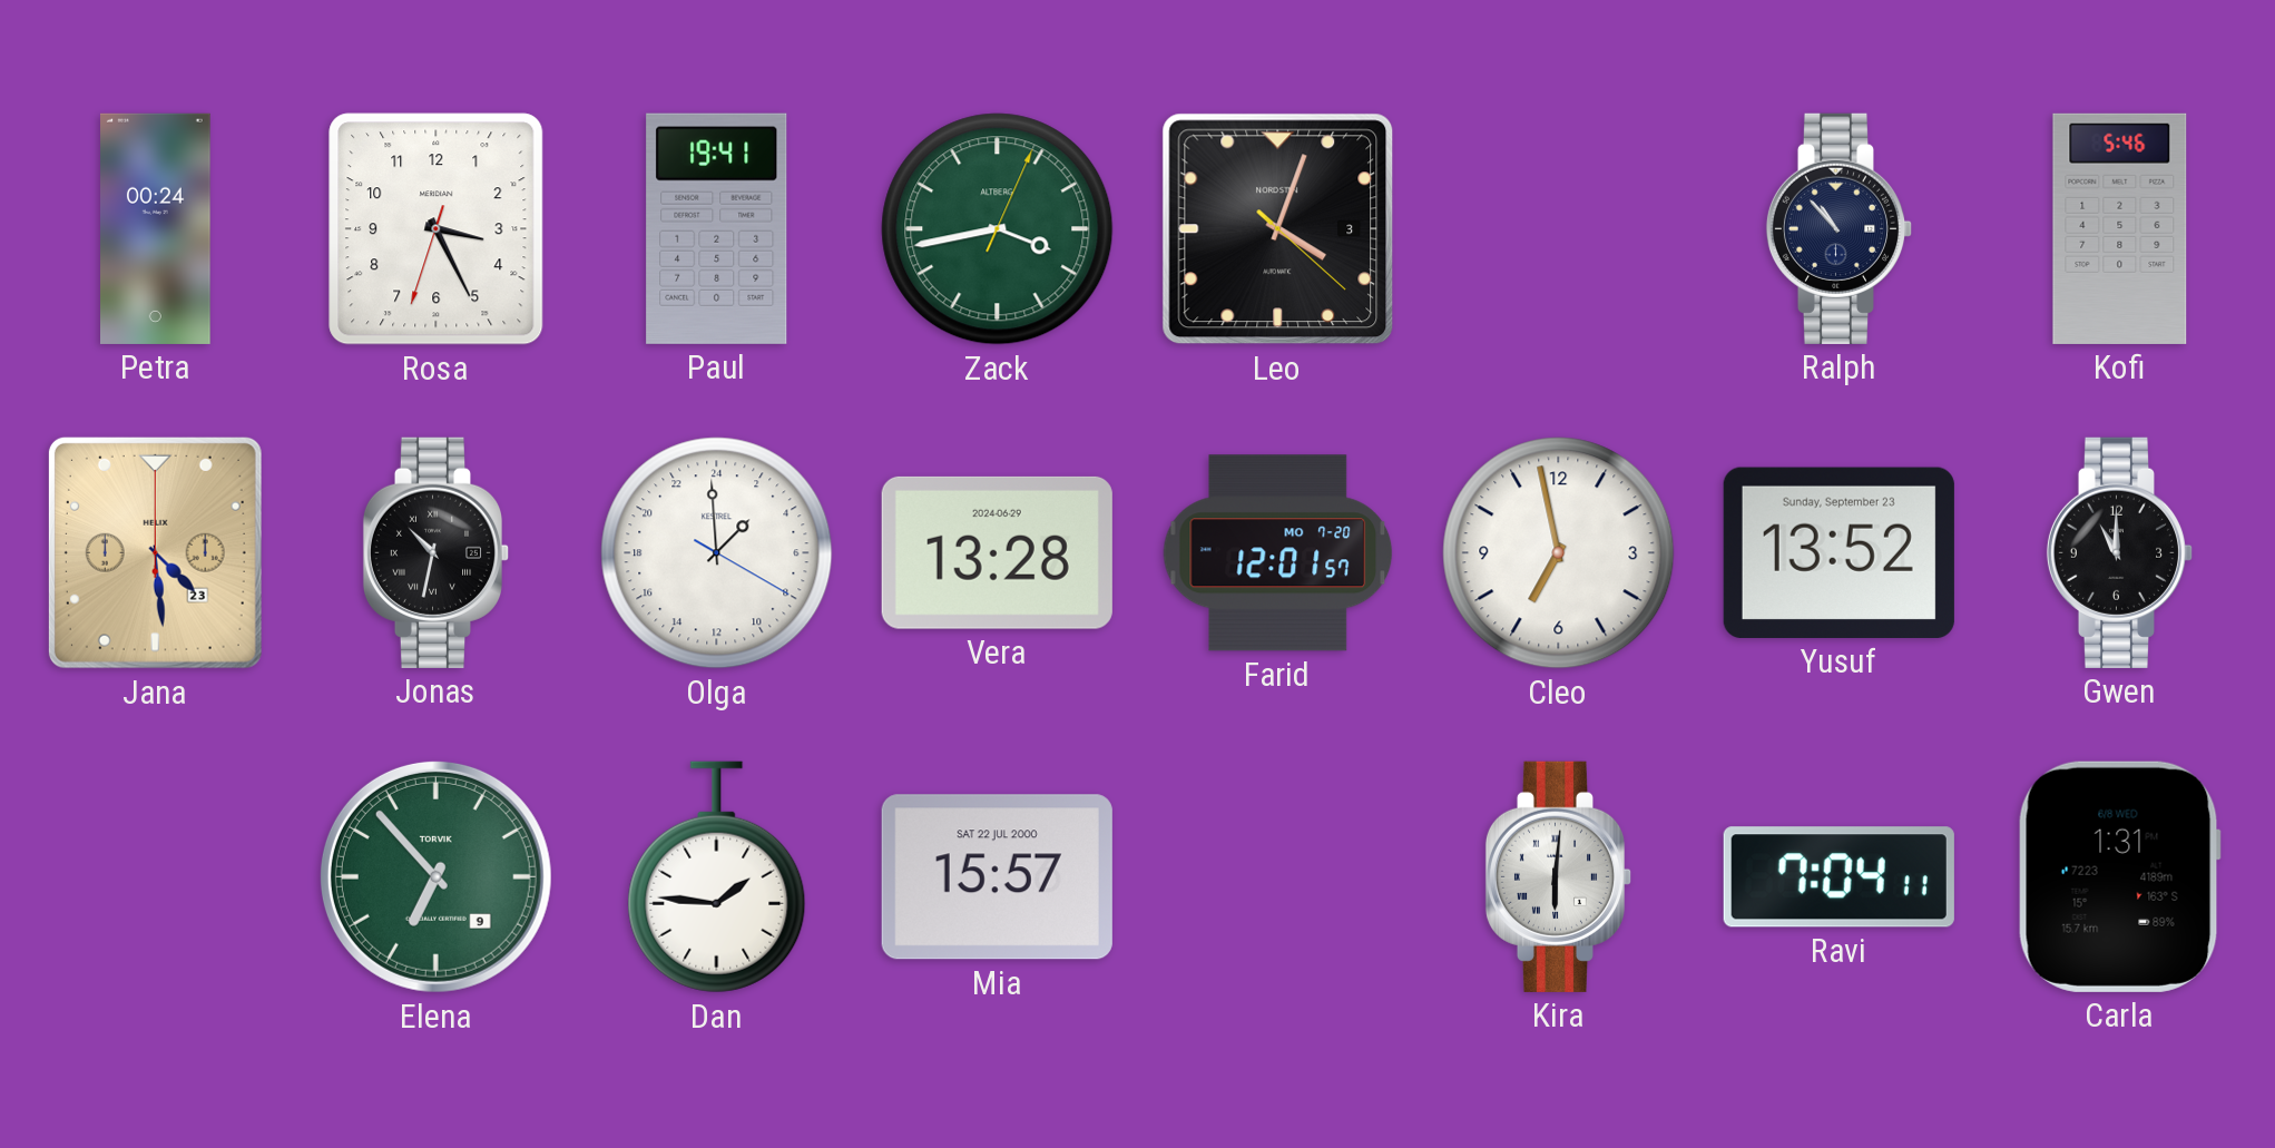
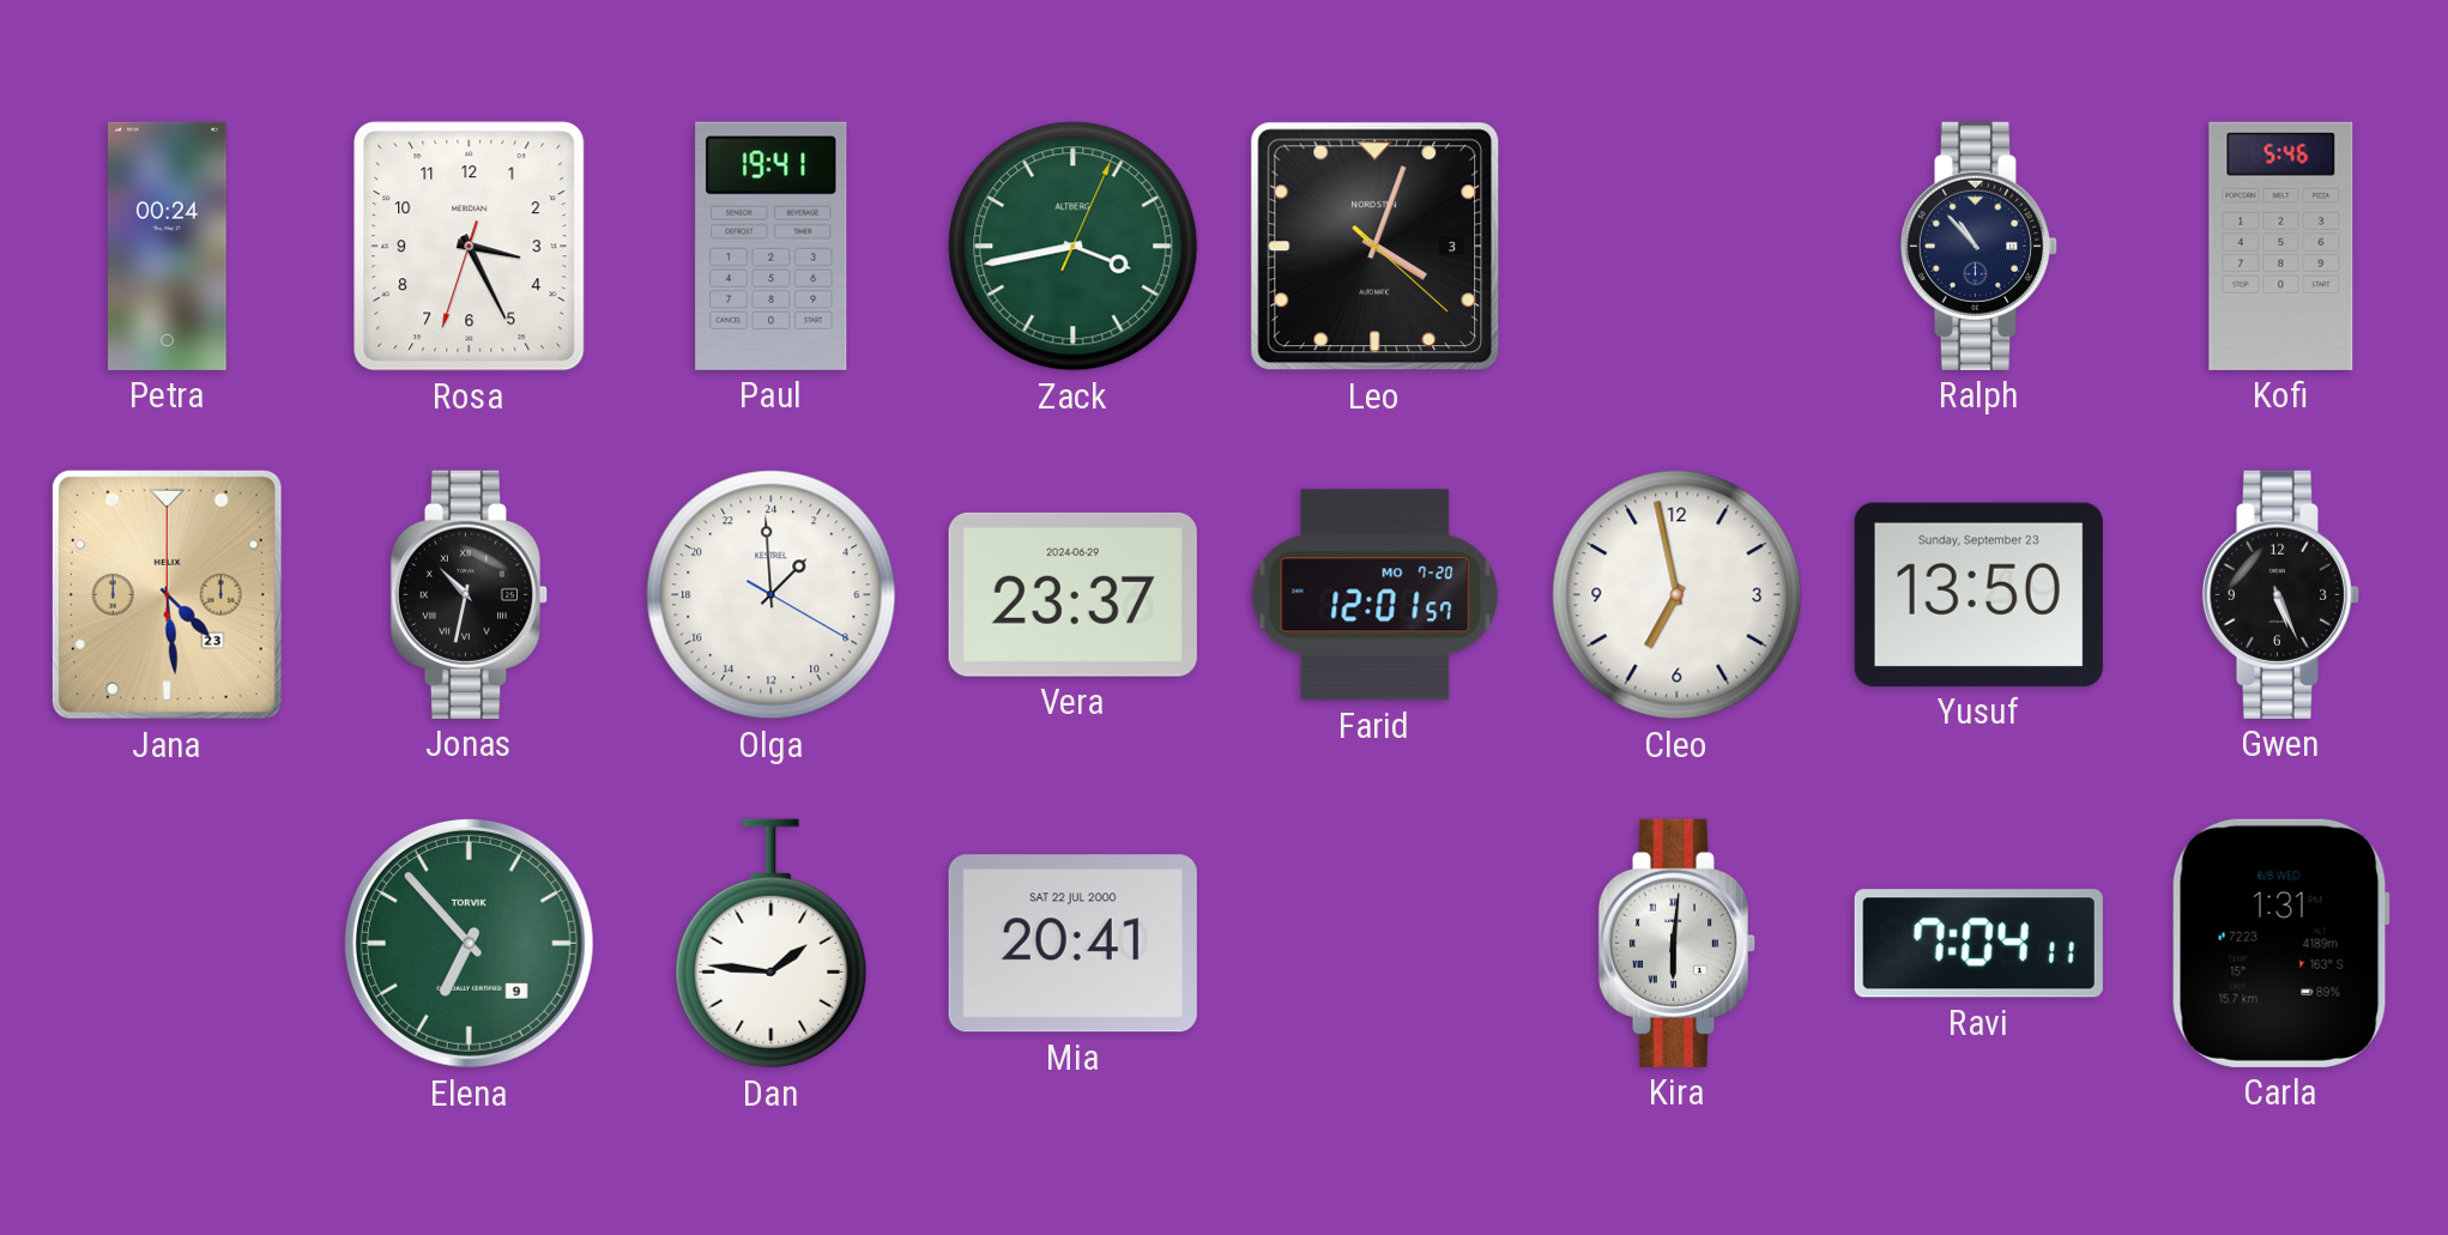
Vera: 13:28 -> 23:37
Yusuf: 13:52 -> 13:50
Gwen: 11:00 -> 5:26
Mia: 15:57 -> 20:41
